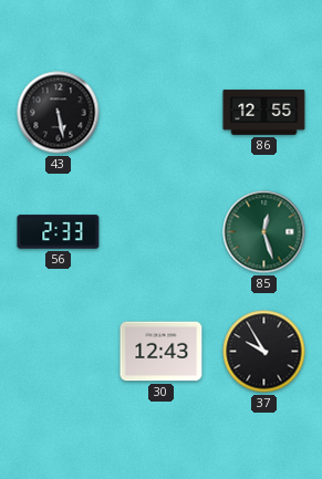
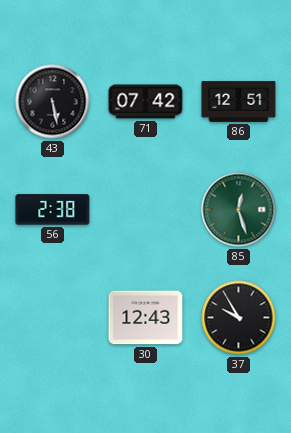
71: none -> 07:42
86: 12:55 -> 12:51
56: 2:33 -> 2:38
